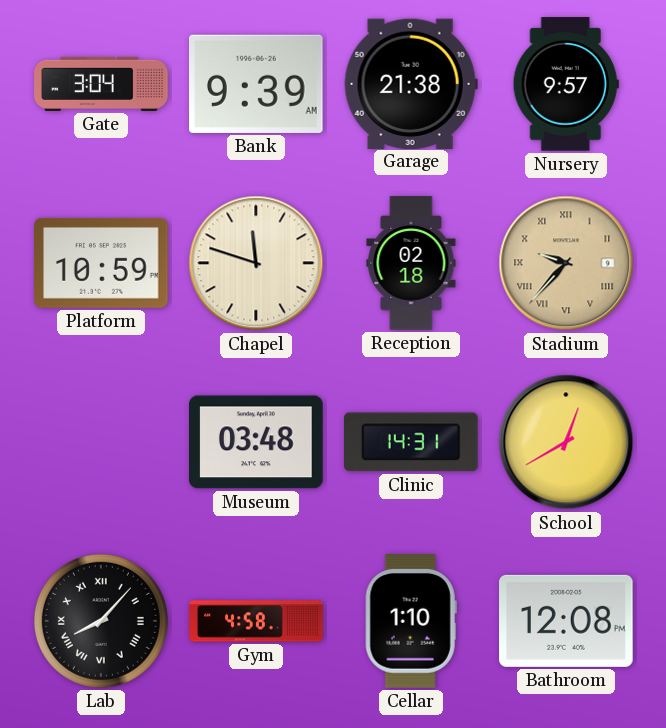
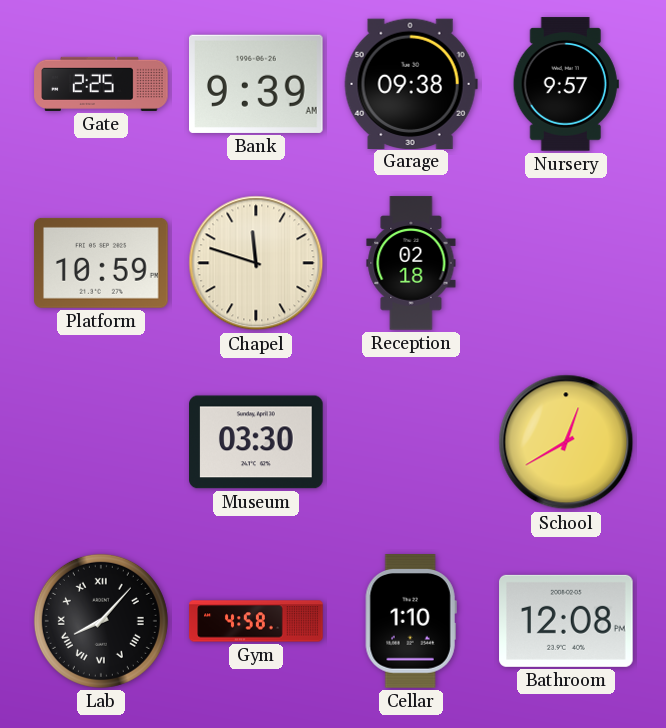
Gate: 3:04 -> 2:25
Garage: 21:38 -> 09:38
Stadium: 9:37 -> none
Museum: 03:48 -> 03:30
Clinic: 14:31 -> none
